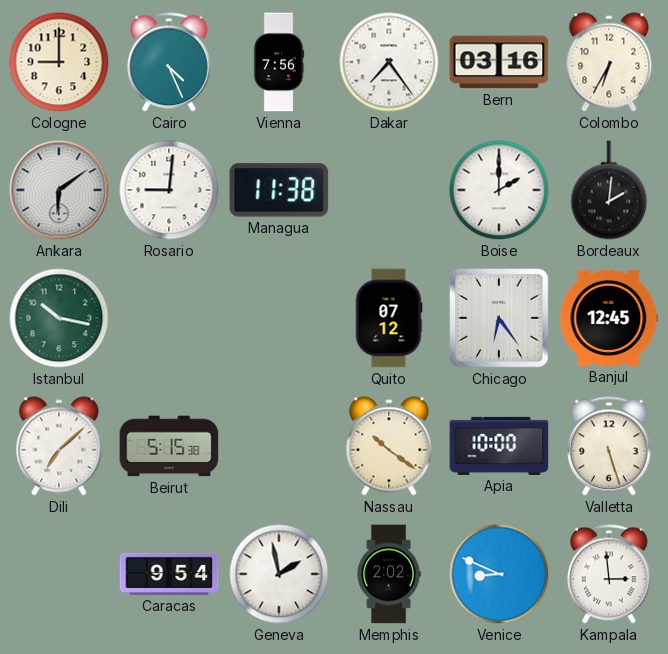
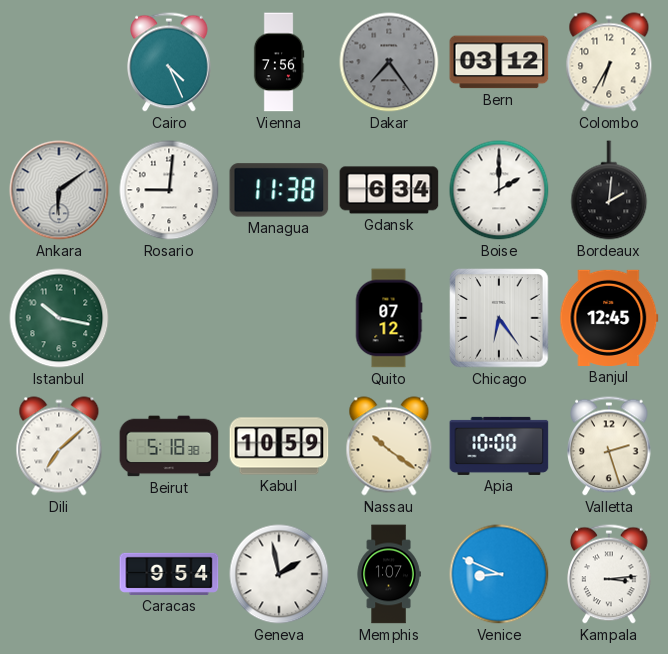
Cologne: 9:00 -> none
Dakar dial: white -> grey
Bern: 03:16 -> 03:12
Gdansk: none -> 6:34
Beirut: 5:15 -> 5:18
Kabul: none -> 10:59
Valletta: 5:27 -> 2:27
Memphis: 2:02 -> 1:07
Kampala: 2:59 -> 3:14
